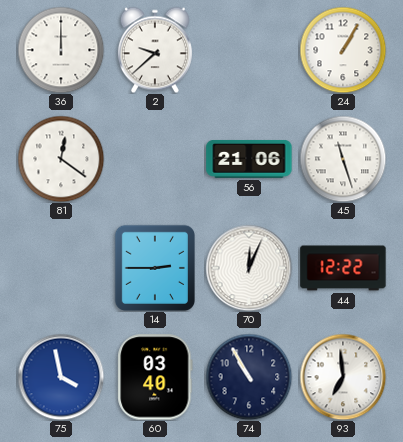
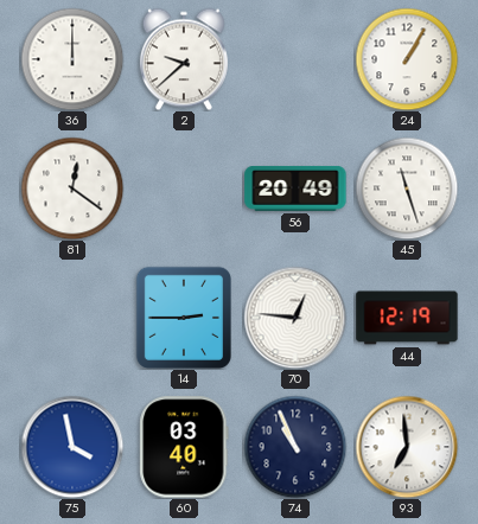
56: 21:06 -> 20:49
70: 12:04 -> 12:46
44: 12:22 -> 12:19
74: 10:55 -> 10:56
